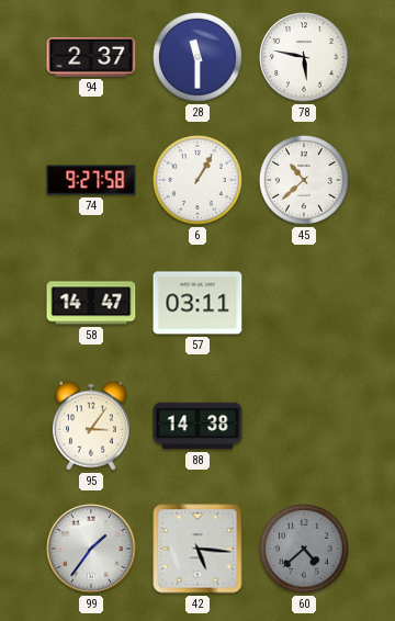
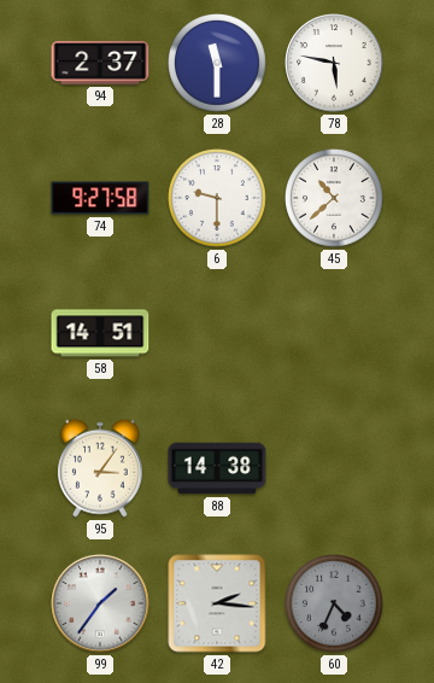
6: 1:05 -> 9:30
58: 14:47 -> 14:51
57: 03:11 -> none
42: 5:16 -> 2:16
60: 4:38 -> 4:34
